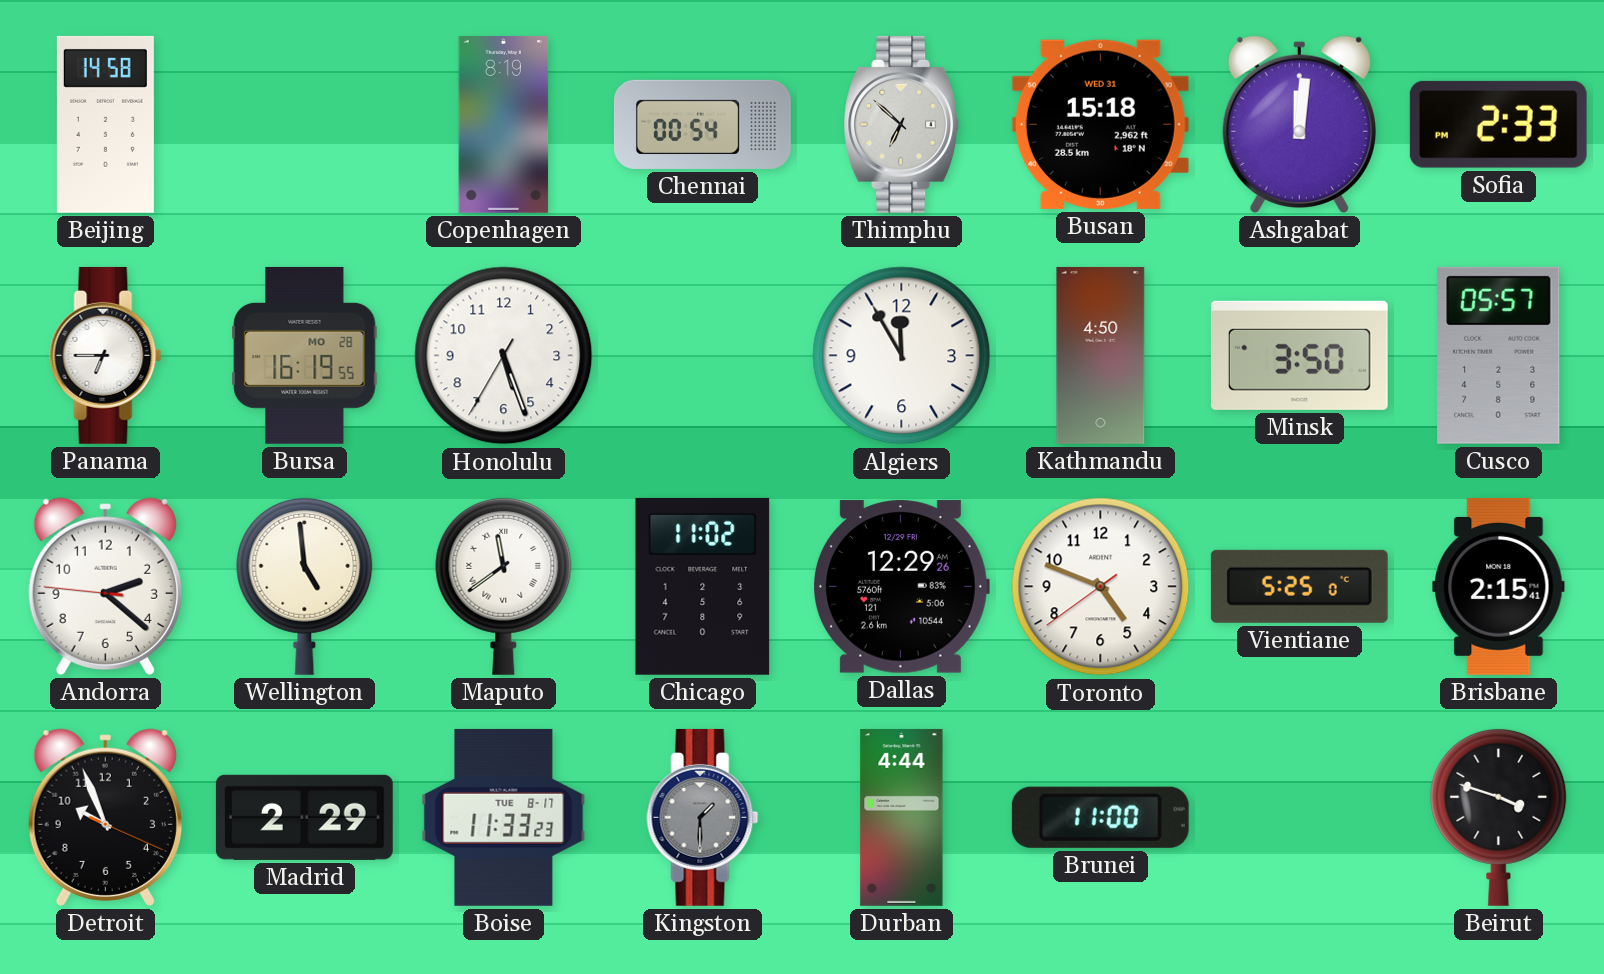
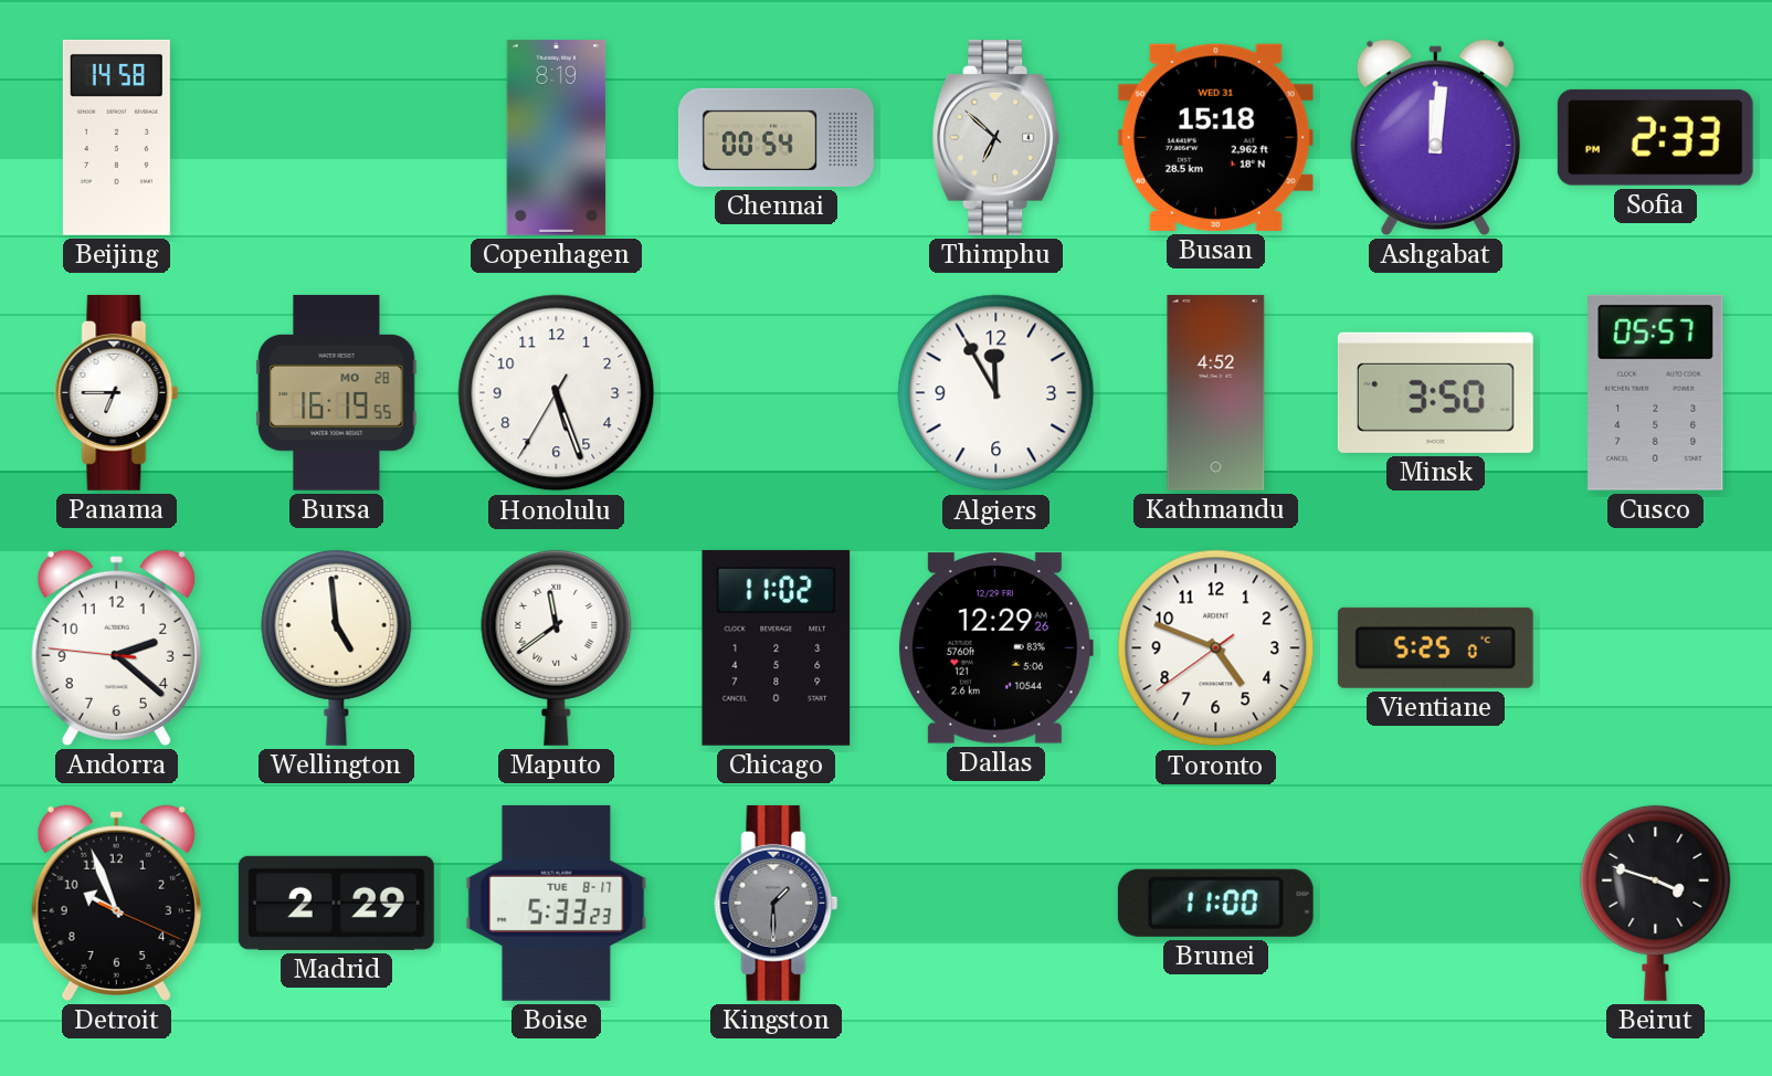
Kathmandu: 4:50 -> 4:52
Brisbane: 2:15 -> none
Boise: 11:33 -> 5:33
Durban: 4:44 -> none
